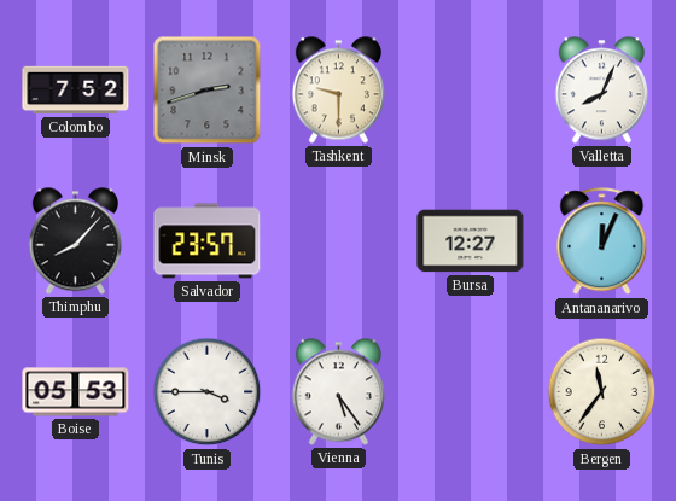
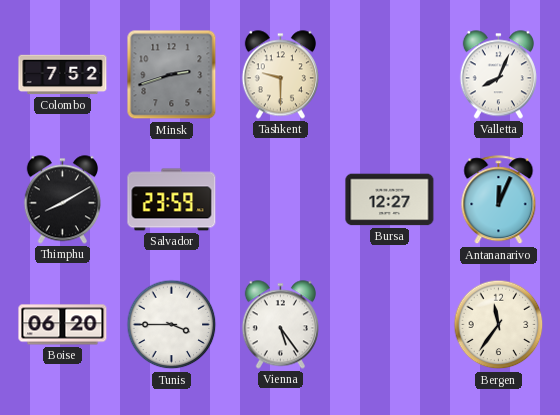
Thimphu: 8:07 -> 8:10
Salvador: 23:57 -> 23:59
Boise: 05:53 -> 06:20
